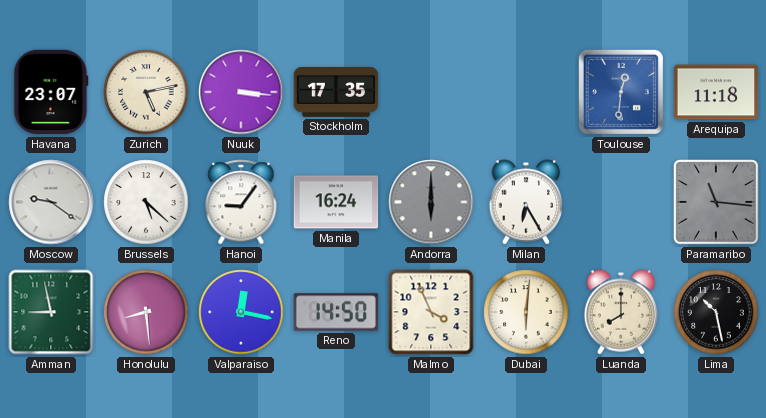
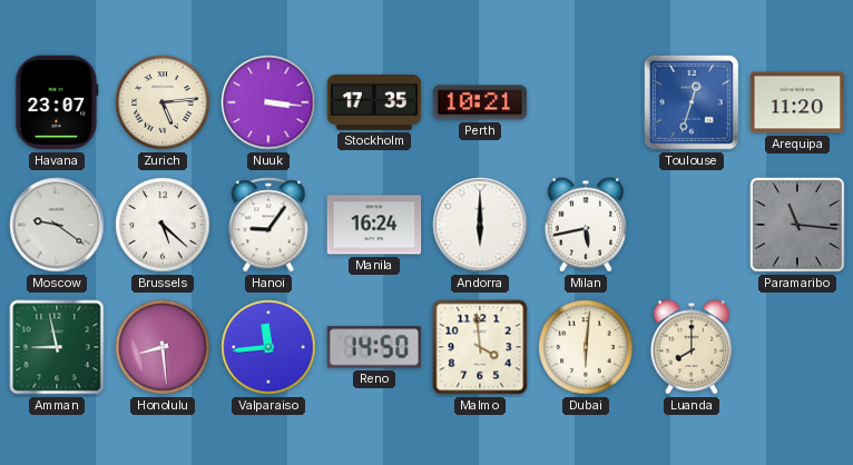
Zurich: 5:13 -> 5:14
Perth: none -> 10:21
Toulouse: 12:31 -> 12:33
Arequipa: 11:18 -> 11:20
Andorra dial: grey -> white
Milan: 6:25 -> 5:43
Valparaiso: 12:17 -> 11:44
Malmo: 3:56 -> 3:59
Lima: 10:28 -> none
